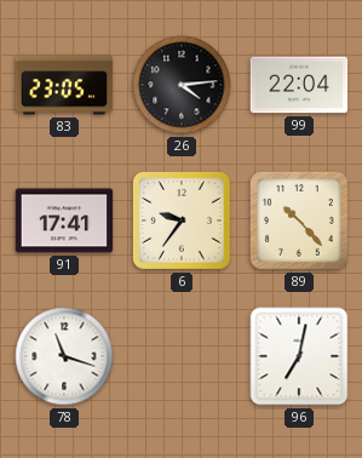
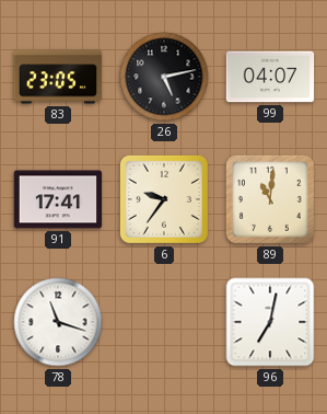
26: 4:14 -> 5:13
99: 22:04 -> 04:07
89: 10:23 -> 11:01
